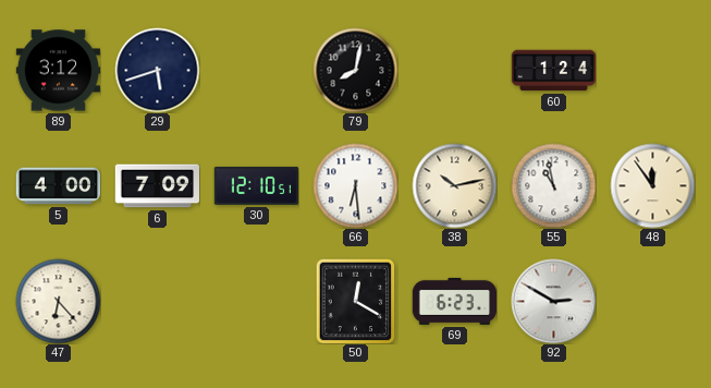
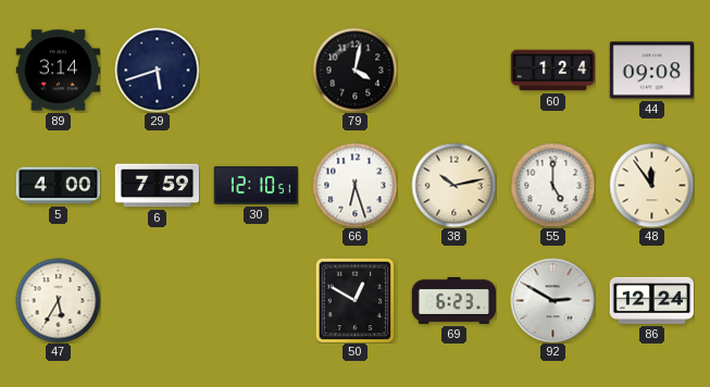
89: 3:12 -> 3:14
79: 8:02 -> 4:02
44: none -> 09:08
6: 7:09 -> 7:59
66: 6:29 -> 6:27
55: 10:58 -> 5:00
47: 6:23 -> 5:35
50: 12:20 -> 12:50
86: none -> 12:24
